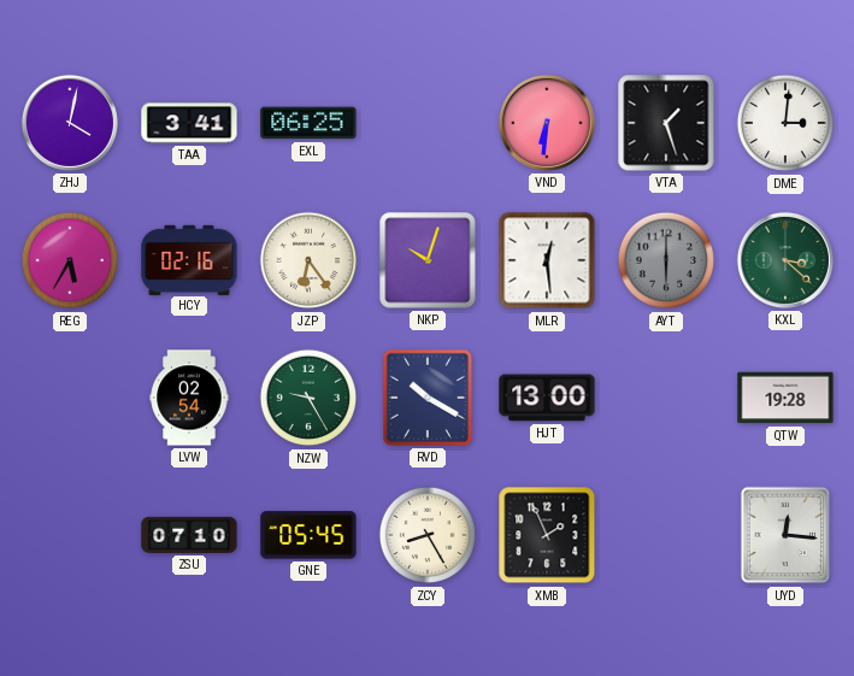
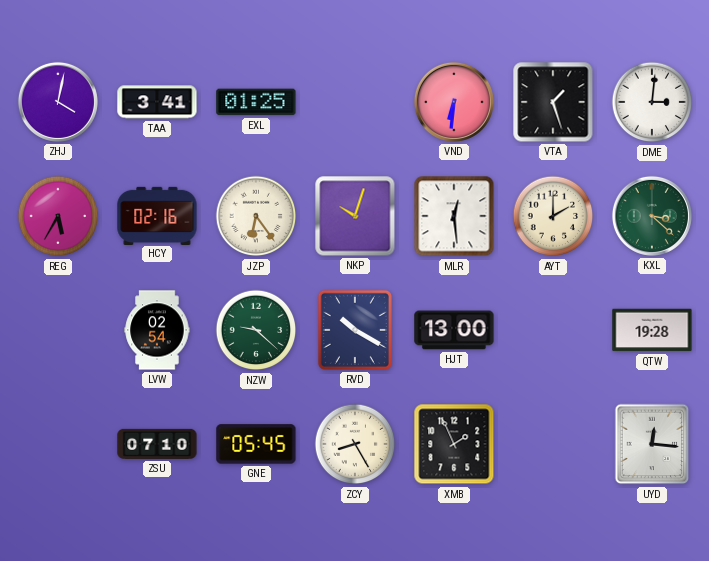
EXL: 06:25 -> 01:25
AYT: 6:00 -> 2:00
AYT dial: grey -> cream
NZW: 9:25 -> 9:22
